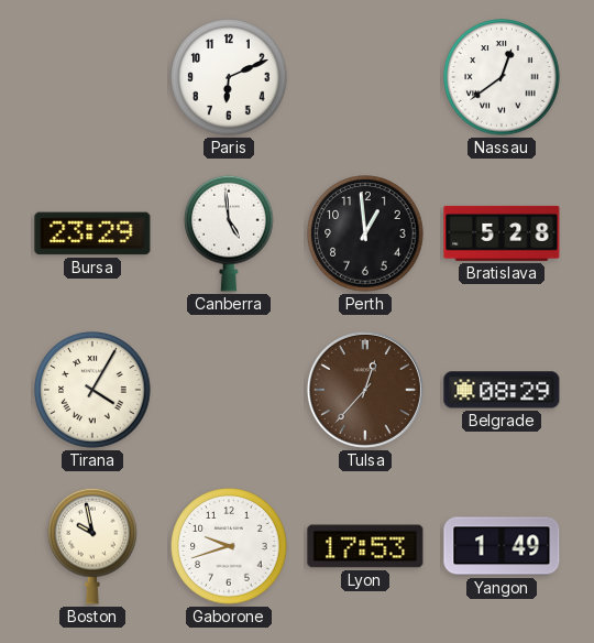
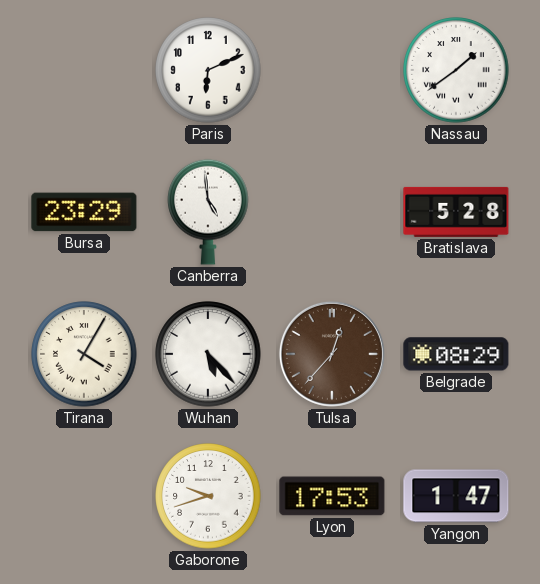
Nassau: 12:39 -> 1:39
Perth: 12:59 -> none
Wuhan: none -> 5:23
Boston: 9:58 -> none
Yangon: 1:49 -> 1:47
